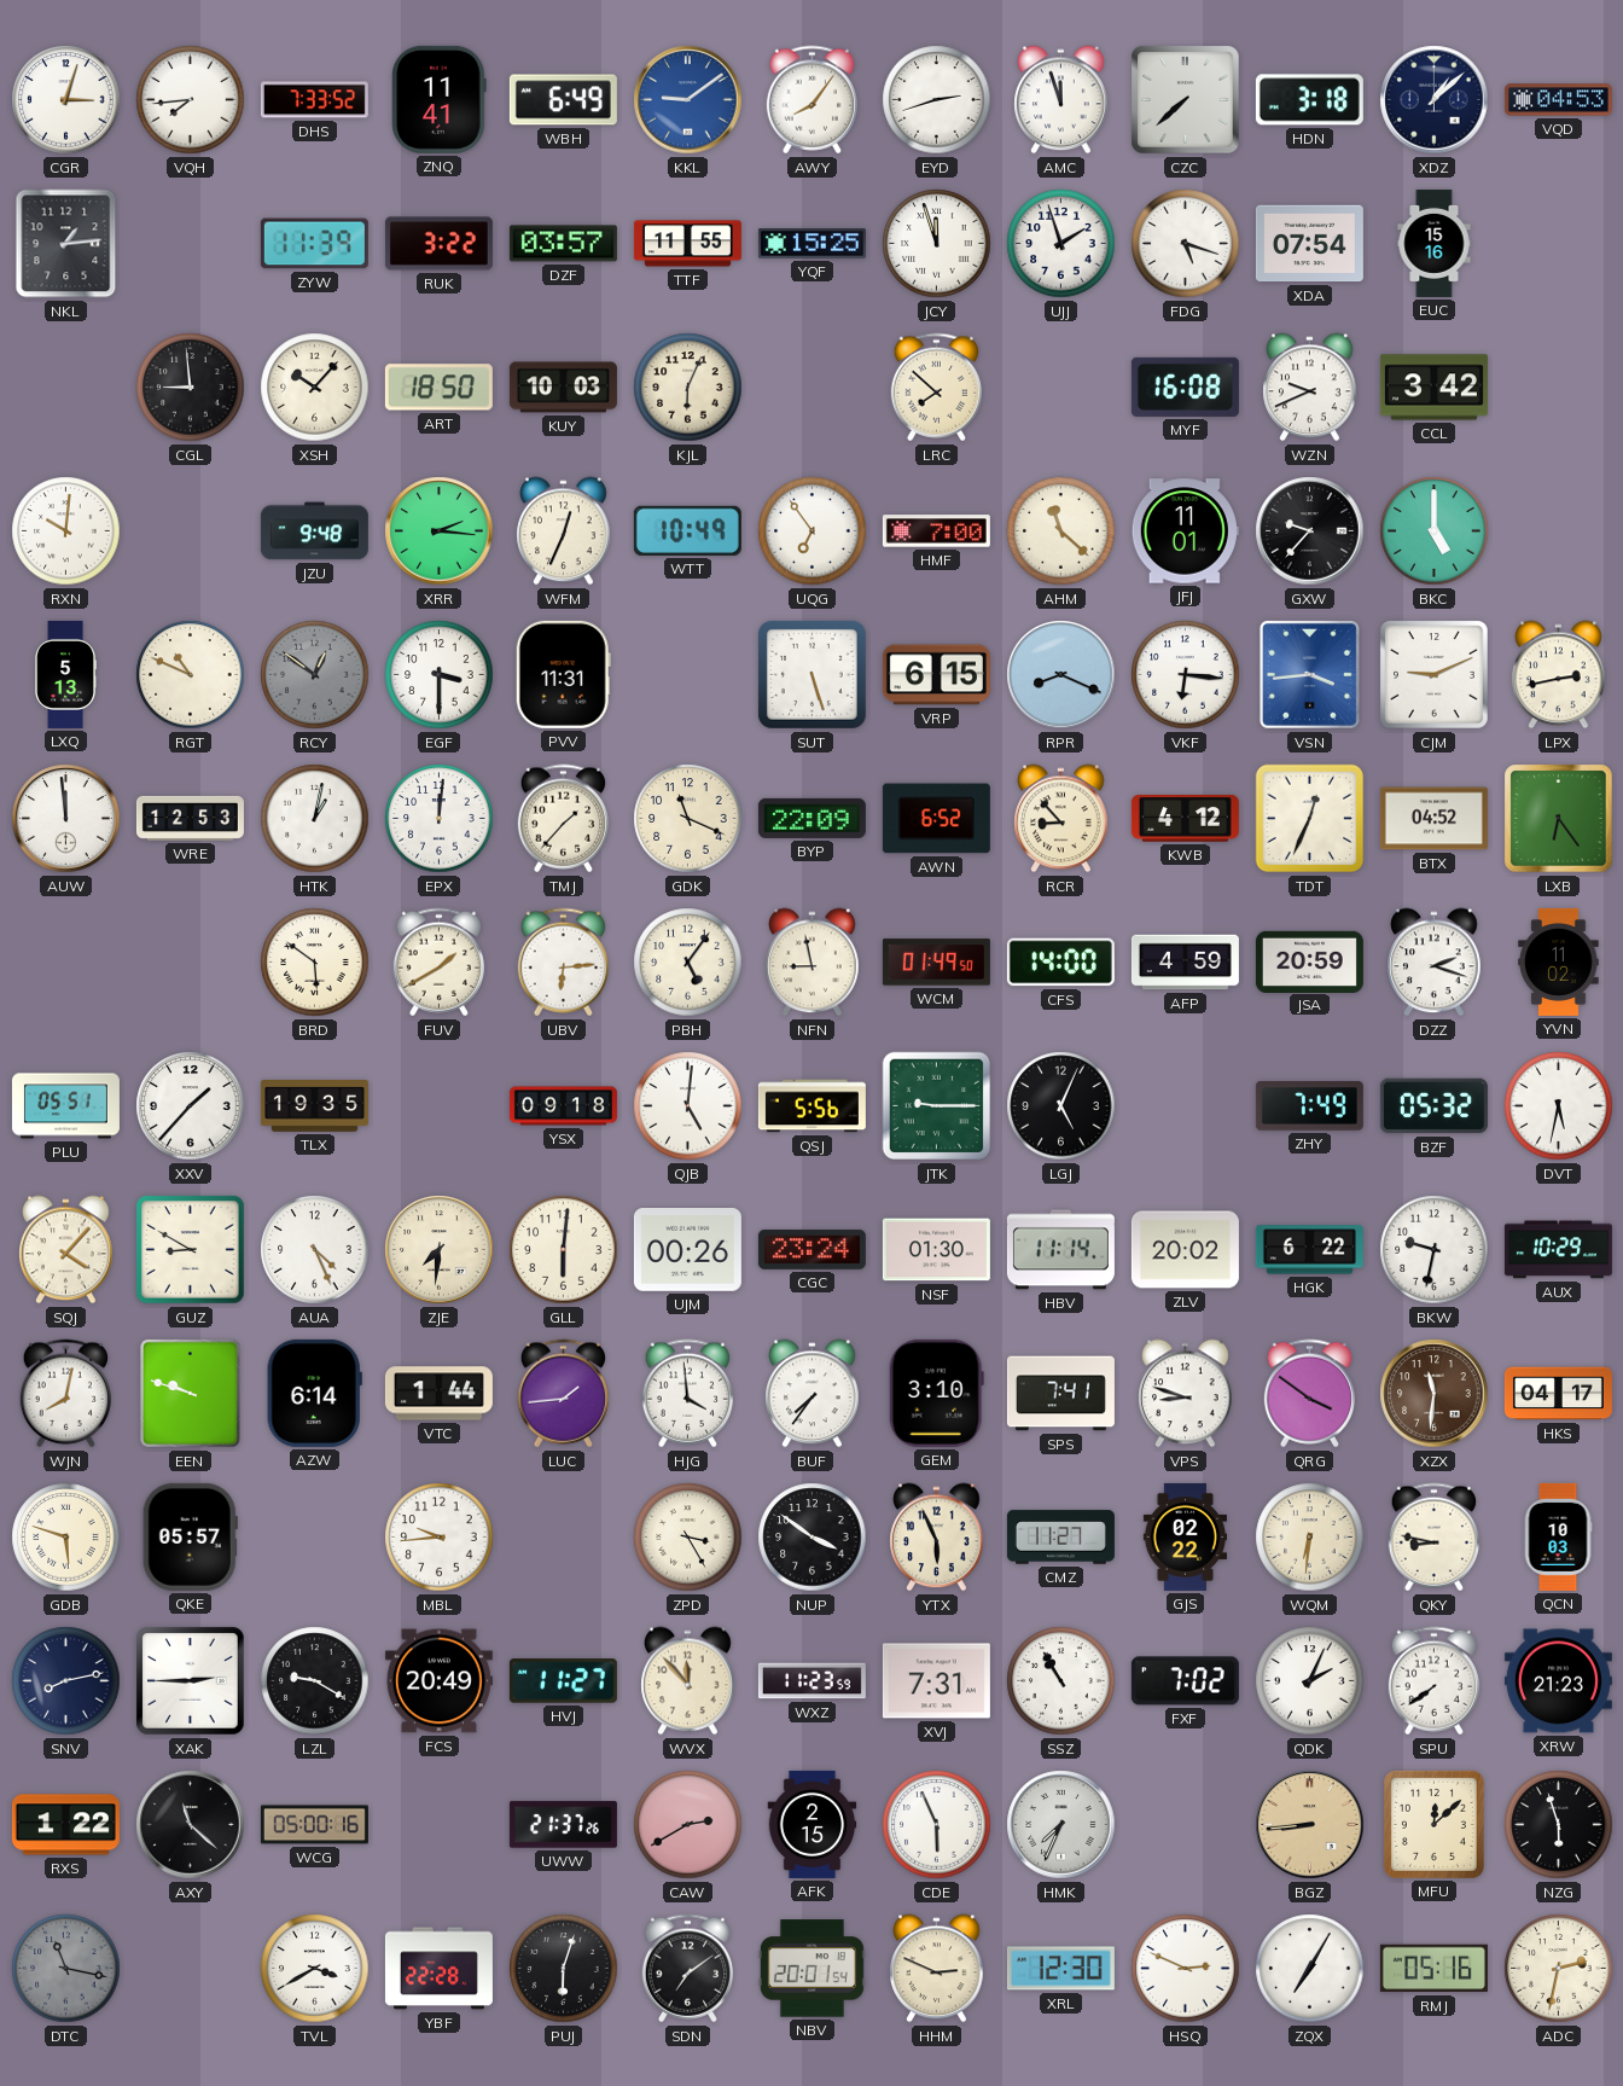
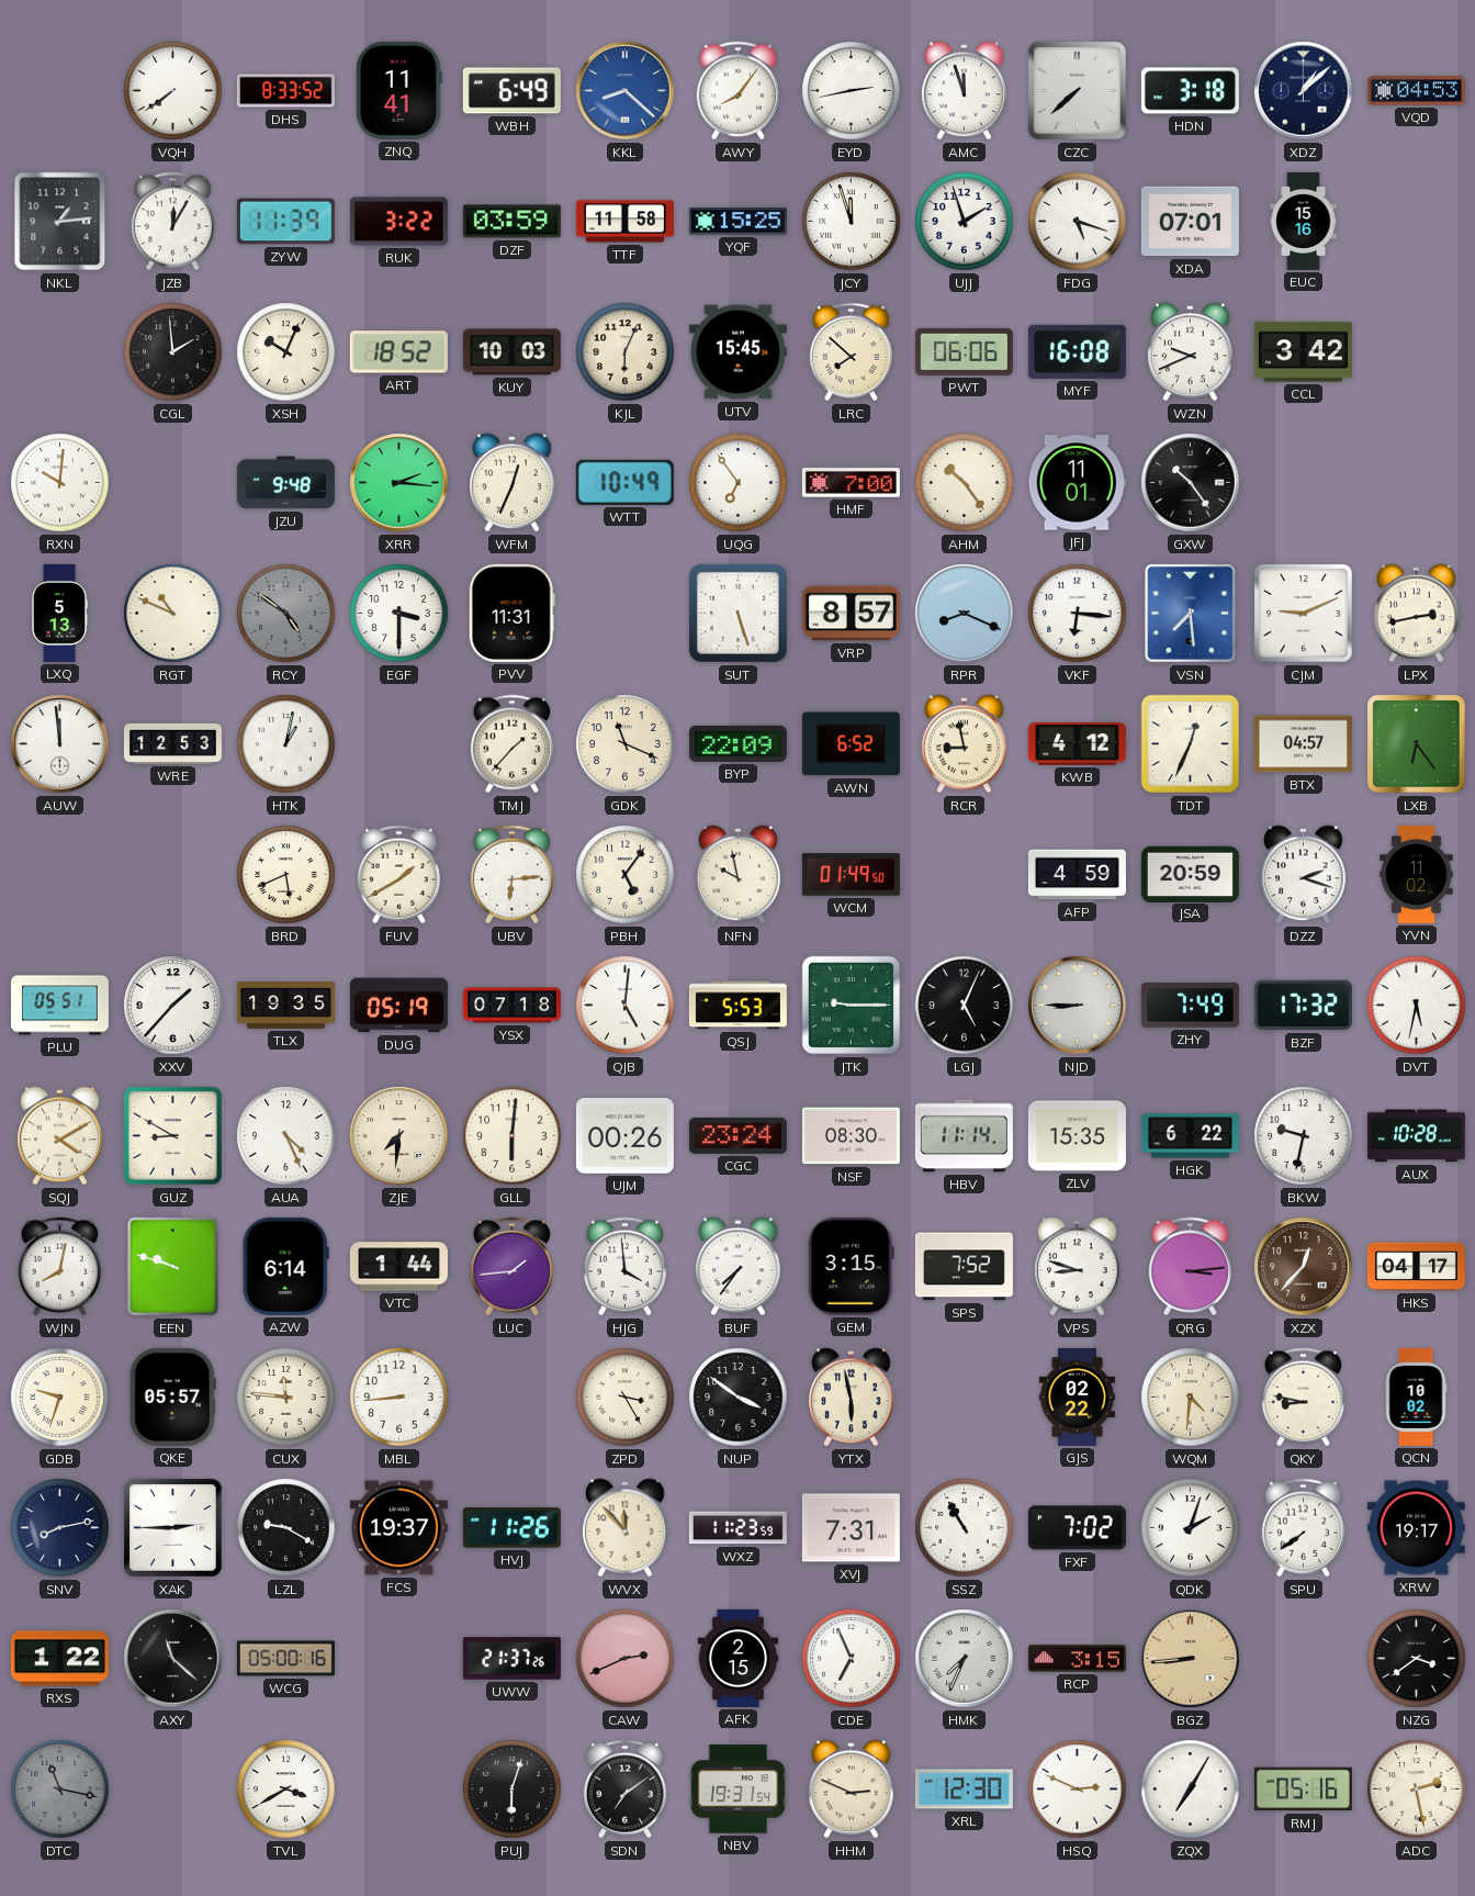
CGR: 3:03 -> none
VQH: 7:44 -> 7:39
DHS: 7:33 -> 8:33
KKL: 9:09 -> 8:22
EYD: 2:42 -> 2:43
JZB: none -> 12:05
DZF: 03:57 -> 03:59
TTF: 11:55 -> 11:58
XDA: 07:54 -> 07:01
CGL: 8:59 -> 1:59
XSH: 10:07 -> 10:04
ART: 18:50 -> 18:52
UTV: none -> 15:45
PWT: none -> 06:06
AHM: 11:22 -> 10:24
GXW: 9:37 -> 10:24
BKC: 5:00 -> none
RCY: 12:51 -> 4:51
VRP: 6:15 -> 8:57
VSN: 3:44 -> 7:29
EPX: 12:01 -> none
RCR: 8:53 -> 8:58
BTX: 04:52 -> 04:57
BRD: 5:51 -> 5:41
NFN: 8:58 -> 9:58
CFS: 14:00 -> none
DUG: none -> 05:19
YSX: 09:18 -> 07:18
QSJ: 5:56 -> 5:53
NJD: none -> 8:45
BZF: 05:32 -> 17:32
SQJ: 4:07 -> 4:10
NSF: 01:30 -> 08:30
ZLV: 20:02 -> 15:35
AUX: 10:29 -> 10:28
GEM: 3:10 -> 3:15
SPS: 7:41 -> 7:52
QRG: 3:51 -> 3:14
XZX: 11:31 -> 12:37
GDB: 5:48 -> 9:33
CUX: none -> 11:46
MBL: 9:44 -> 8:44
YTX: 5:56 -> 5:58
CMZ: 11:27 -> none
WQM: 6:31 -> 4:31
QCN: 10:03 -> 10:02
FCS: 20:49 -> 19:37
HVJ: 11:27 -> 11:26
QDK: 2:04 -> 2:03
XRW: 21:23 -> 19:17
CAW: 2:40 -> 2:41
CDE: 5:56 -> 6:56
RCP: none -> 3:15
MFU: 12:08 -> none
NZG: 5:57 -> 3:39
YBF: 22:28 -> none
NBV: 20:01 -> 19:31
ADC: 2:32 -> 2:28
